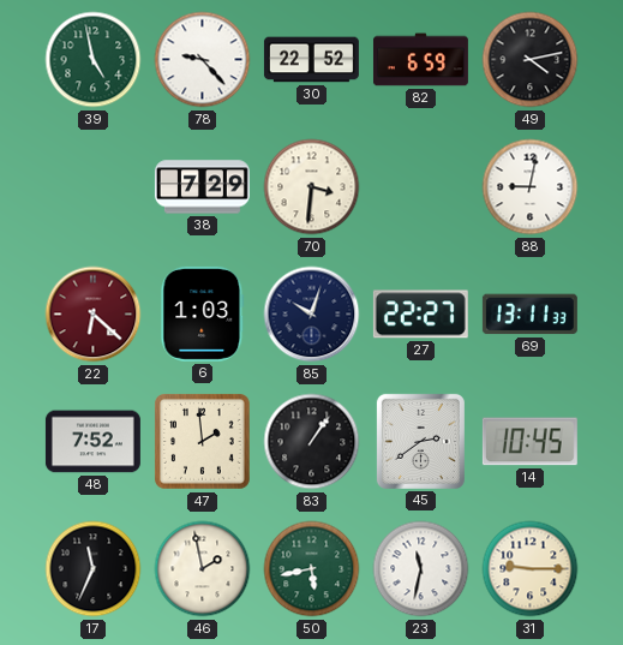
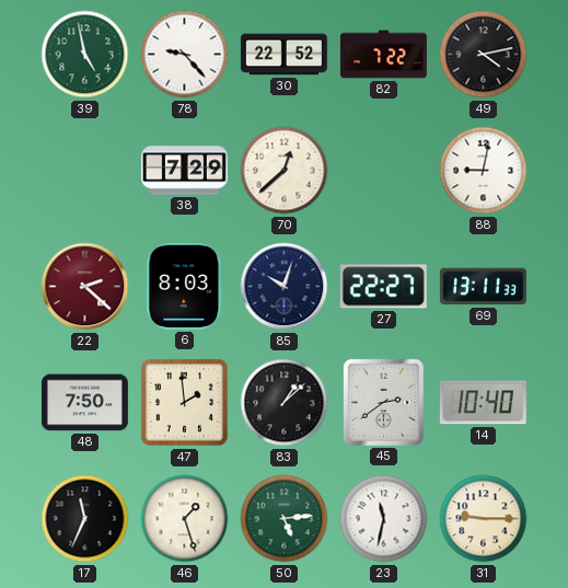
82: 6:59 -> 7:22
70: 3:31 -> 12:38
22: 6:22 -> 2:22
6: 1:03 -> 8:03
48: 7:52 -> 7:50
83: 1:06 -> 1:08
14: 10:45 -> 10:40
46: 1:58 -> 1:27
50: 5:43 -> 5:14
